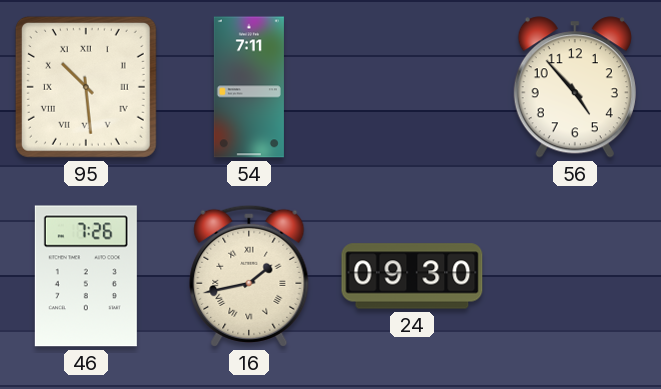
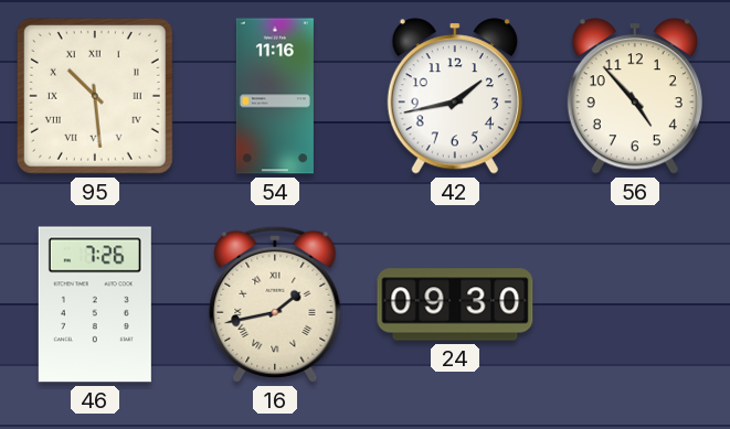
54: 7:11 -> 11:16
42: none -> 1:43
